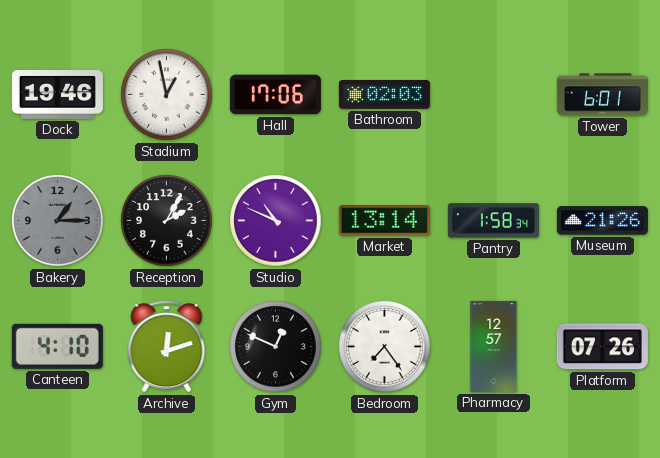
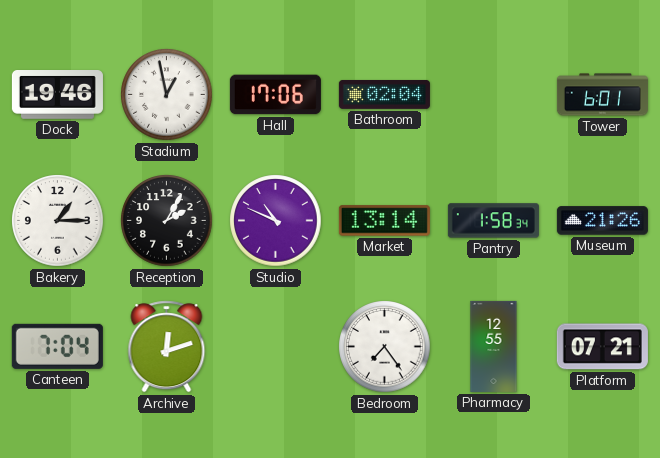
Bathroom: 02:03 -> 02:04
Bakery dial: grey -> white
Canteen: 4:10 -> 7:04
Gym: 12:49 -> none
Pharmacy: 12:57 -> 12:55
Platform: 07:26 -> 07:21
